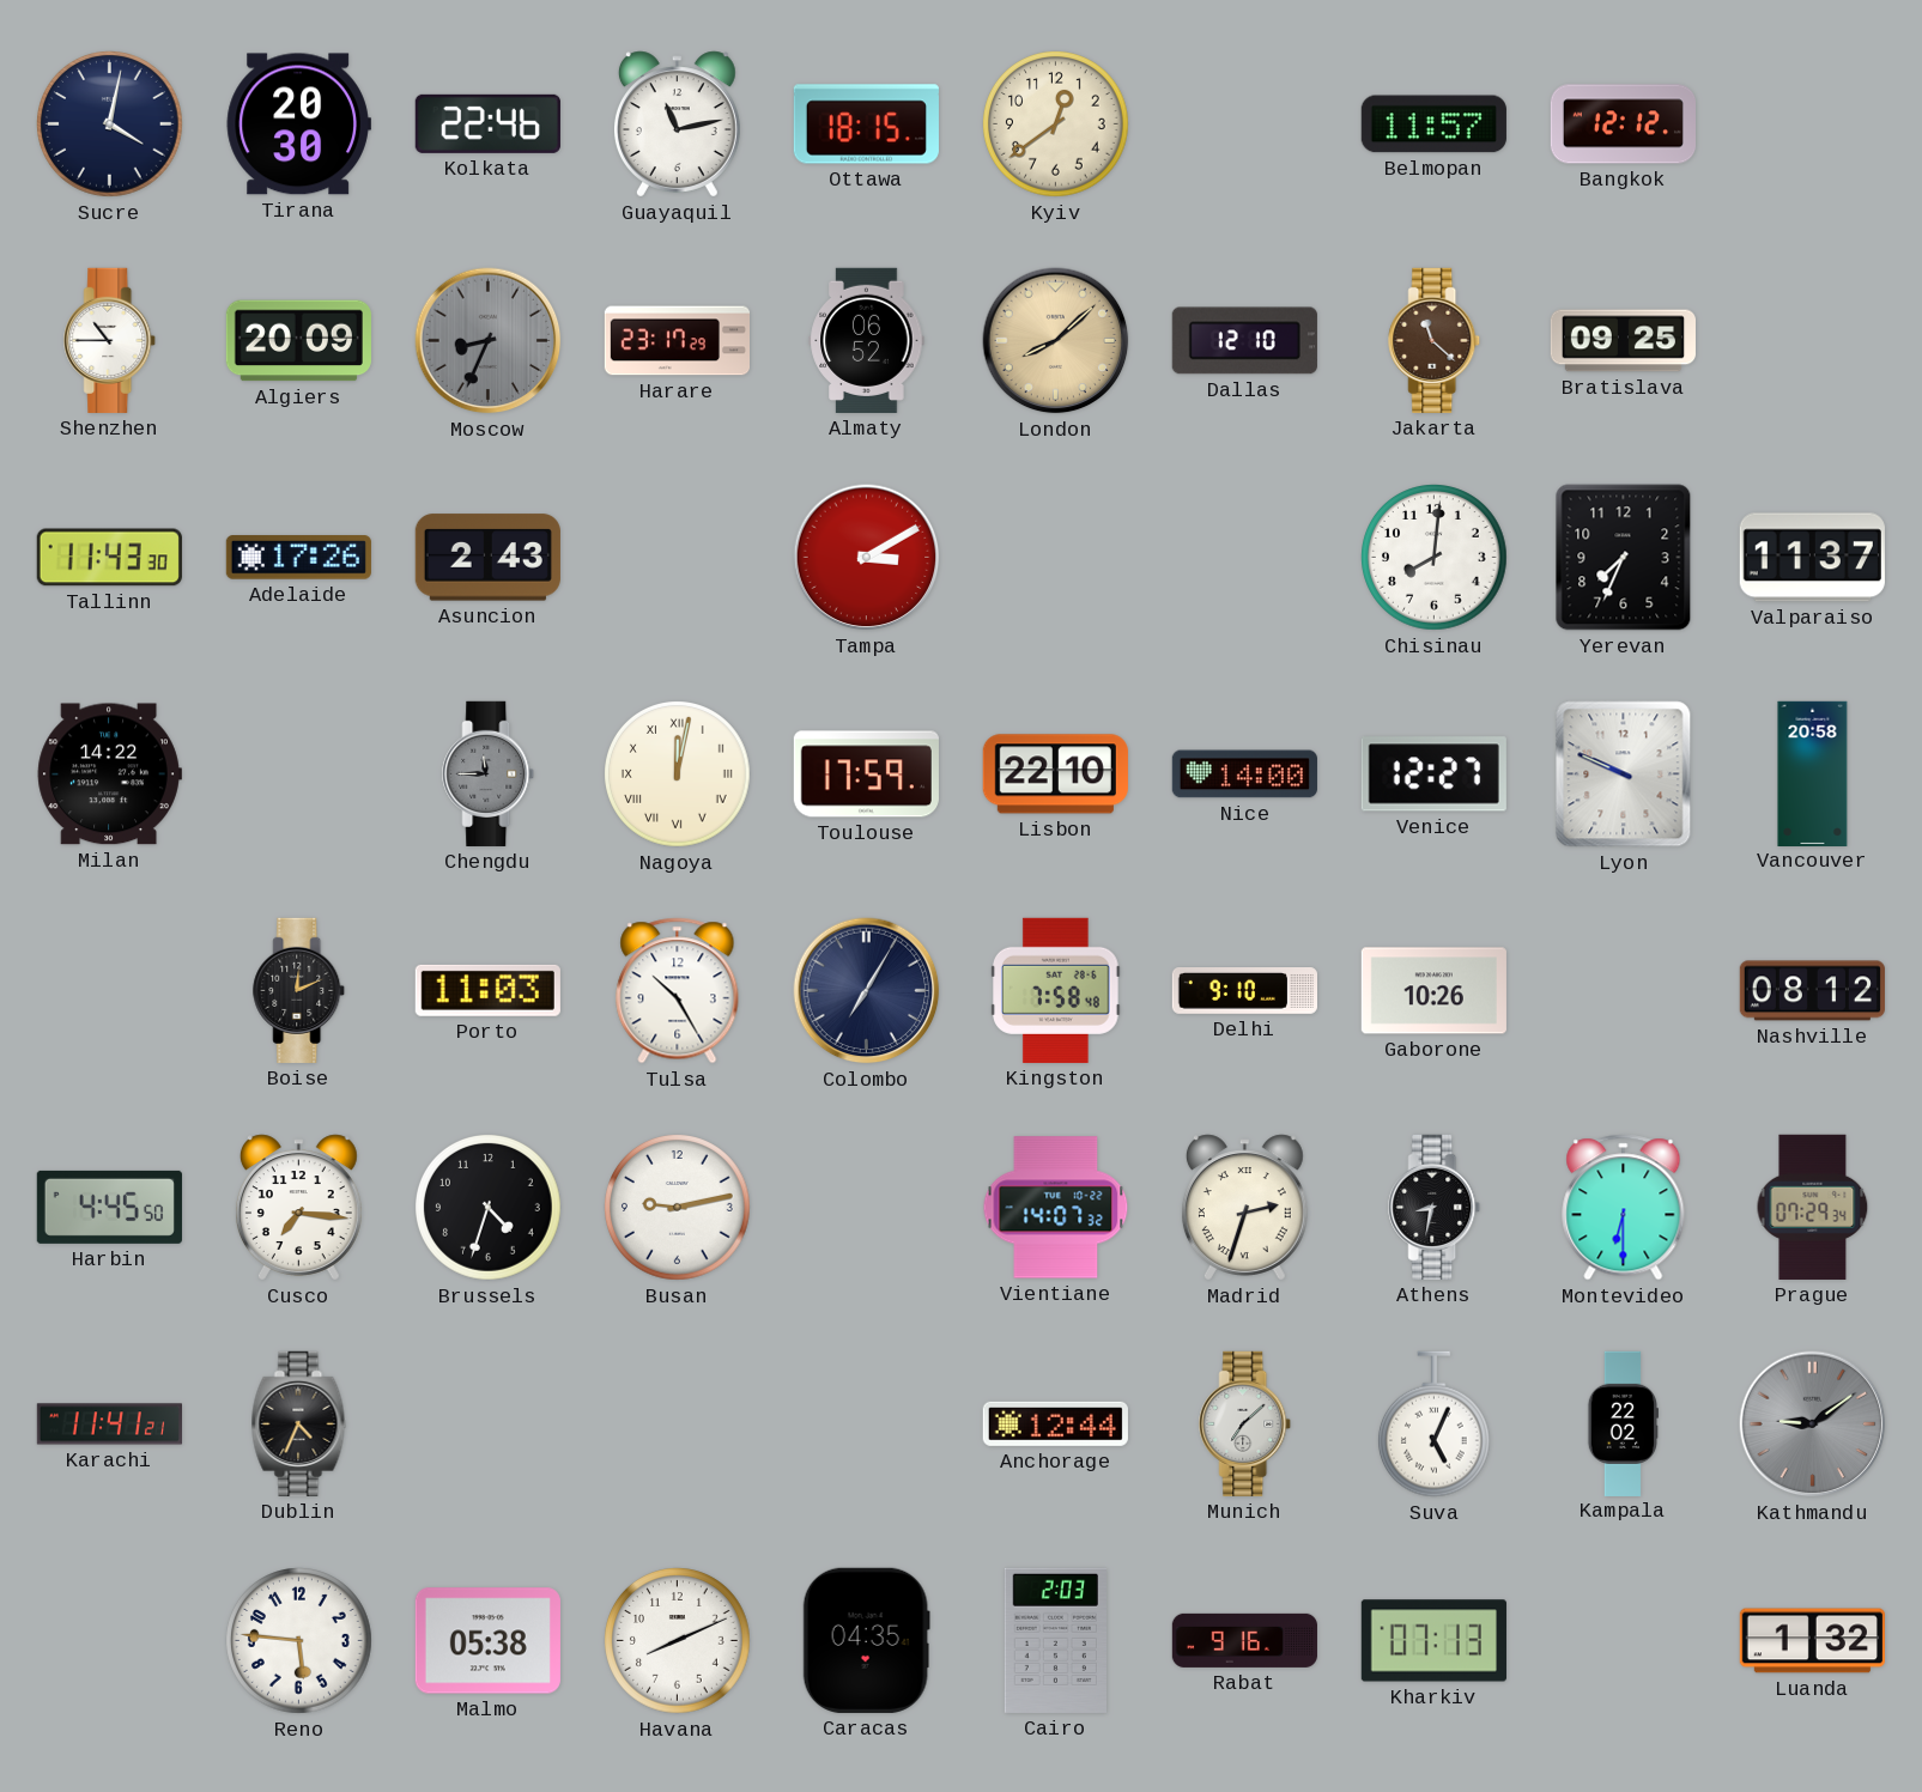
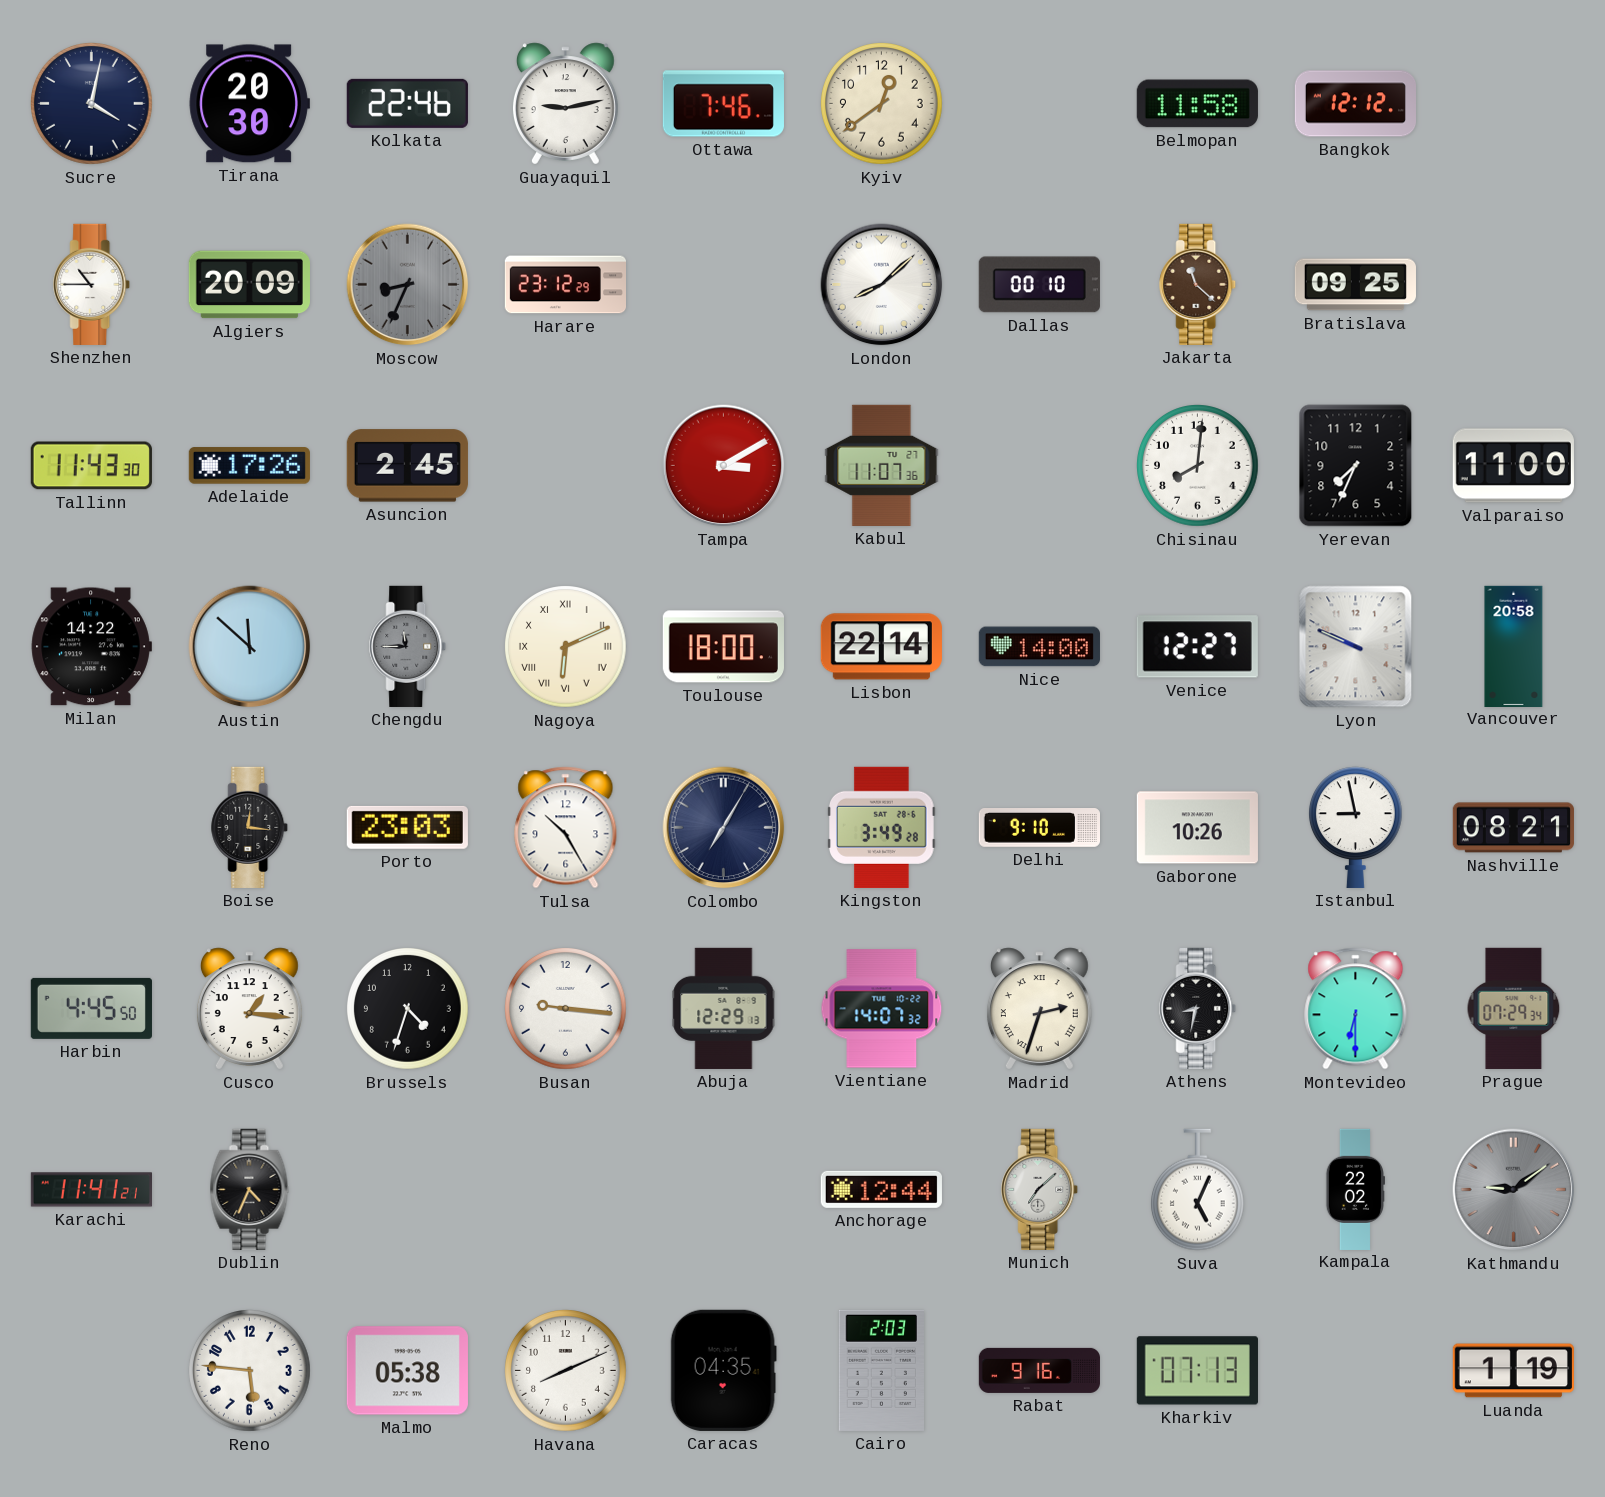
Guayaquil: 11:13 -> 9:13
Ottawa: 18:15 -> 7:46
Belmopan: 11:57 -> 11:58
Harare: 23:17 -> 23:12
Almaty: 06:52 -> none
London dial: champagne -> white
Dallas: 12:10 -> 00:10
Asuncion: 2:43 -> 2:45
Kabul: none -> 11:07
Valparaiso: 11:37 -> 11:00
Austin: none -> 11:52
Nagoya: 12:02 -> 6:11
Toulouse: 17:59 -> 18:00
Lisbon: 22:10 -> 22:14
Boise: 12:11 -> 12:16
Porto: 11:03 -> 23:03
Kingston: 7:58 -> 3:49
Istanbul: none -> 8:58
Nashville: 08:12 -> 08:21
Cusco: 7:16 -> 1:16
Busan: 9:13 -> 9:16
Abuja: none -> 12:29
Luanda: 1:32 -> 1:19
